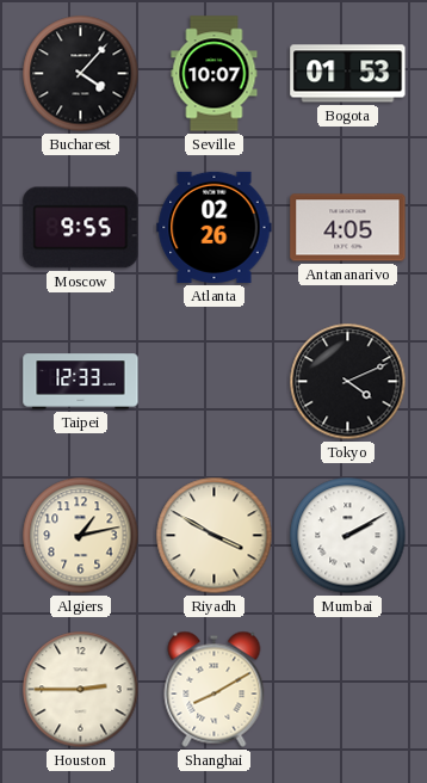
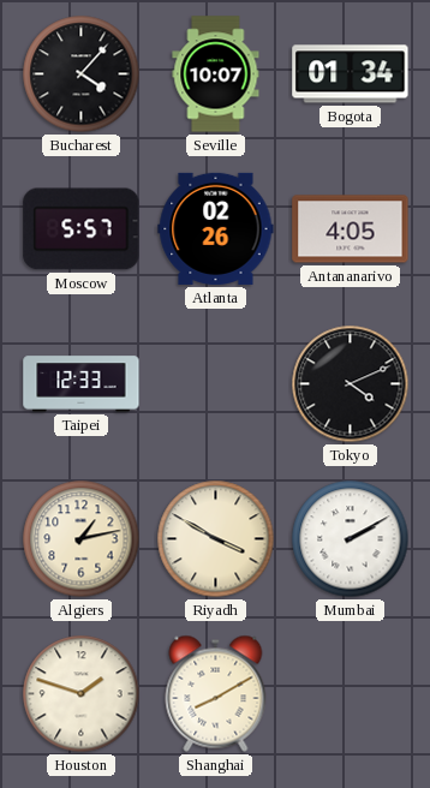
Bogota: 01:53 -> 01:34
Moscow: 9:55 -> 5:57
Houston: 2:45 -> 1:48
